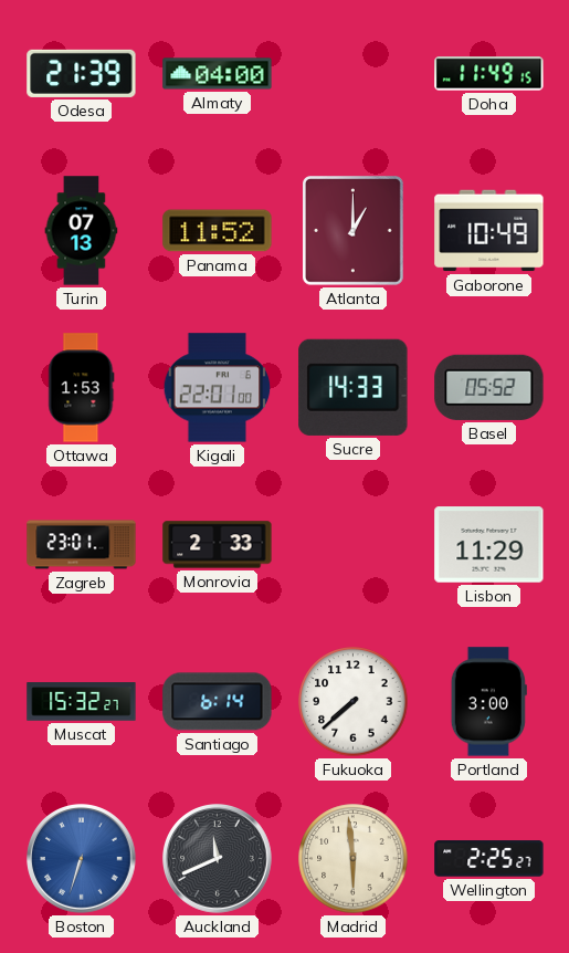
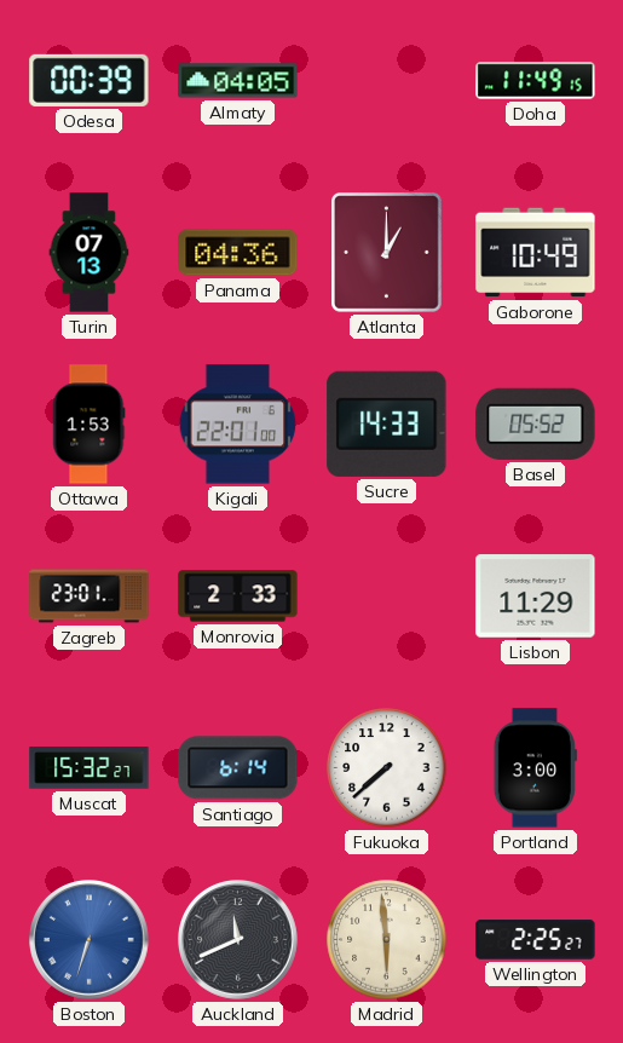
Odesa: 21:39 -> 00:39
Almaty: 04:00 -> 04:05
Panama: 11:52 -> 04:36
